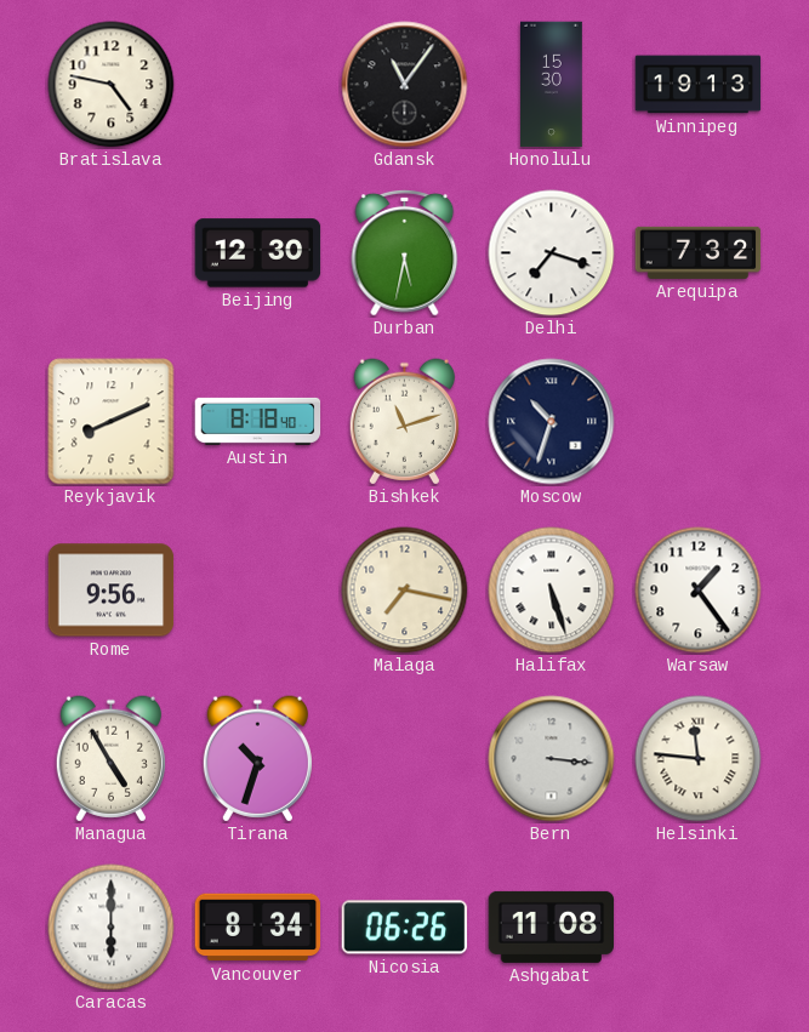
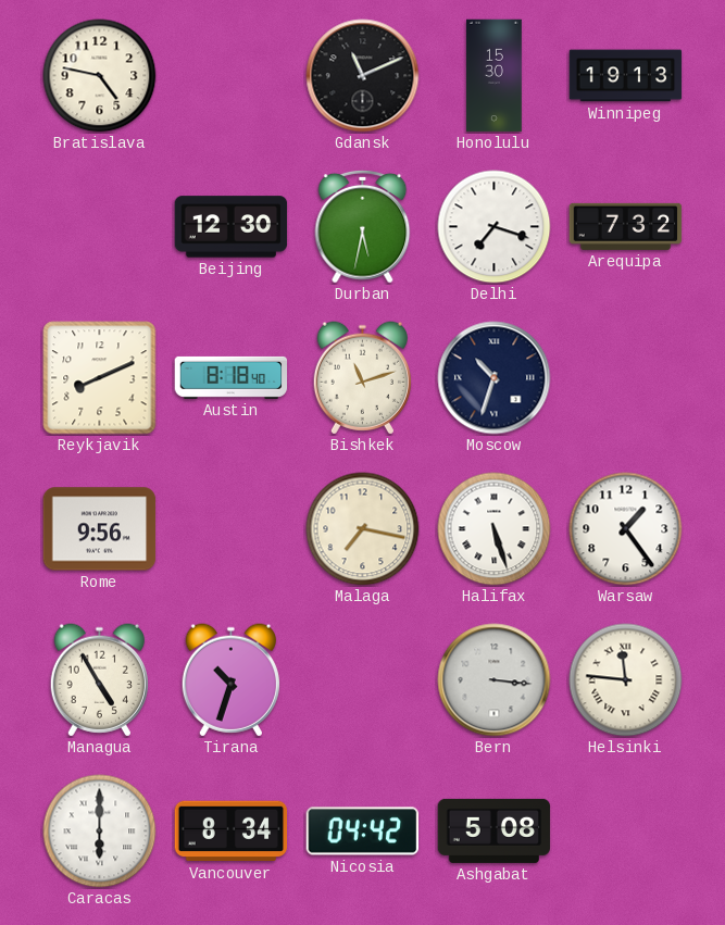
Gdansk: 11:06 -> 11:11
Nicosia: 06:26 -> 04:42
Ashgabat: 11:08 -> 5:08
